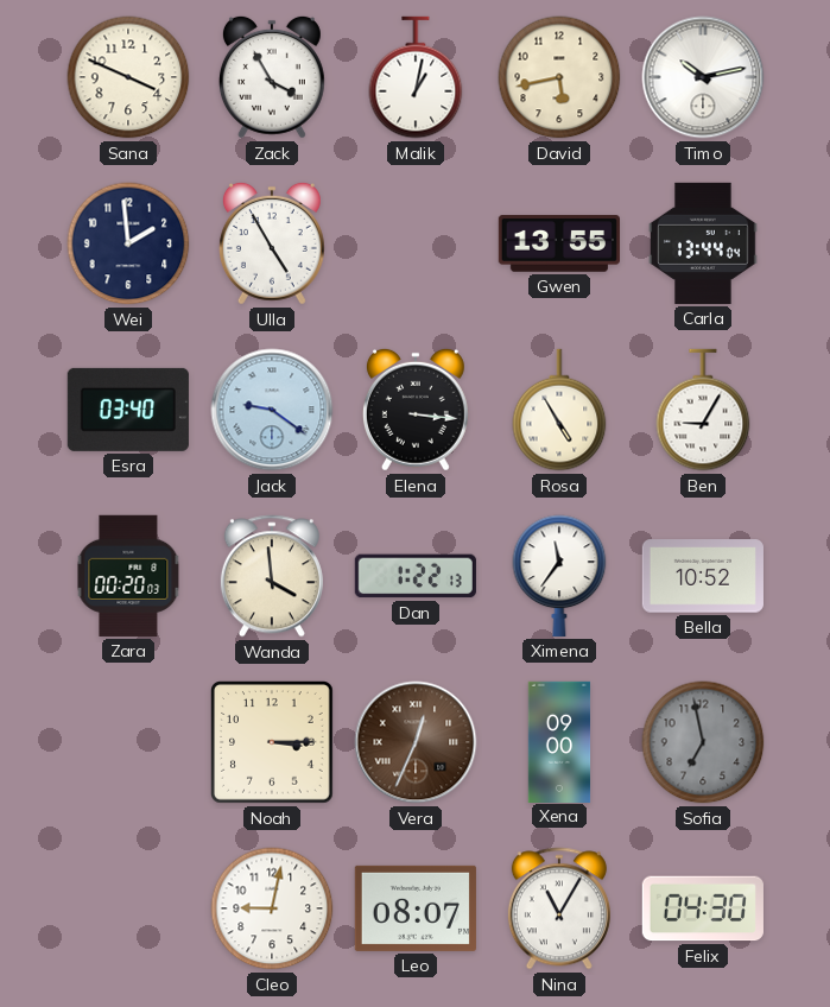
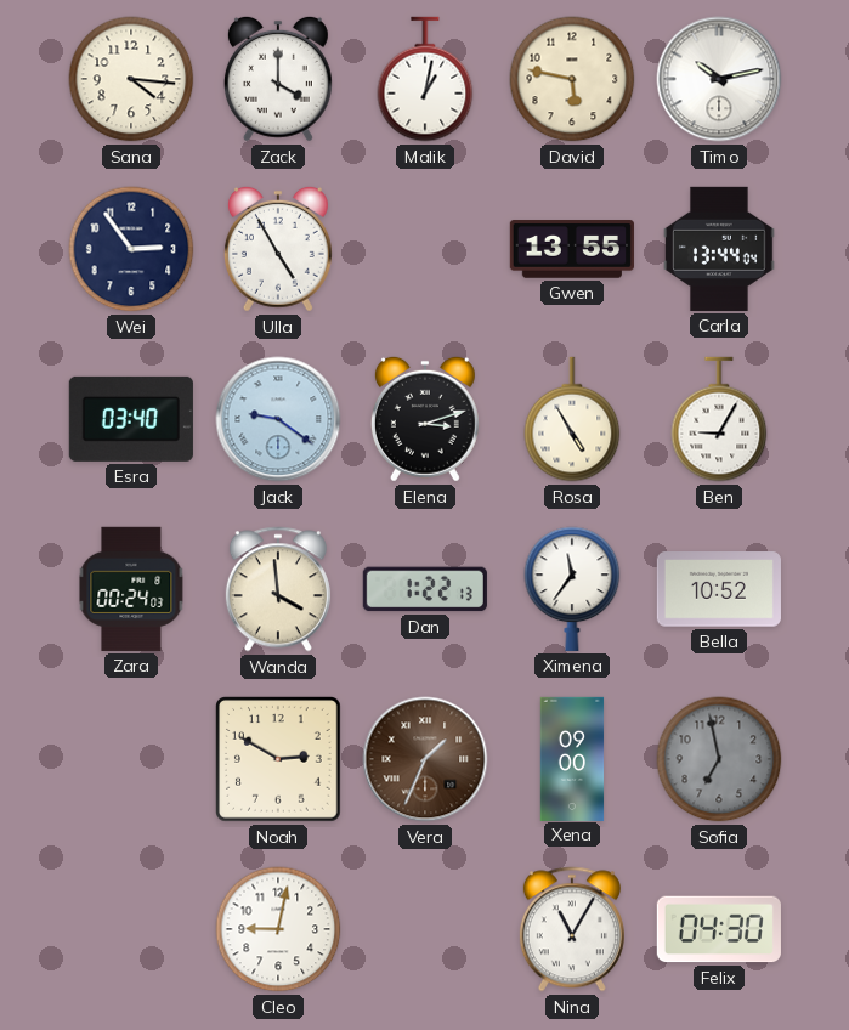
Sana: 3:49 -> 4:16
Zack: 3:55 -> 4:00
David: 5:43 -> 5:47
Wei: 1:59 -> 2:54
Elena: 3:16 -> 3:12
Zara: 00:20 -> 00:24
Noah: 3:15 -> 2:50
Vera: 12:34 -> 1:34
Leo: 08:07 -> none
